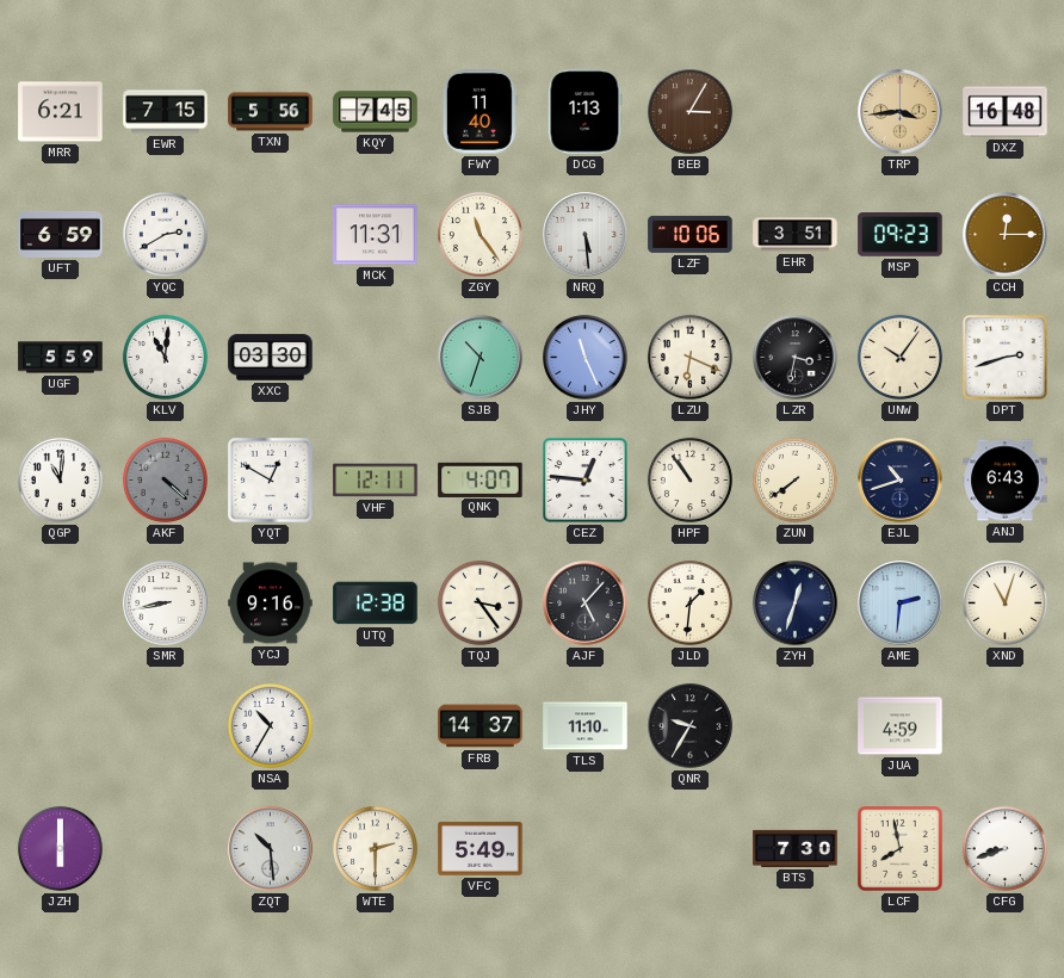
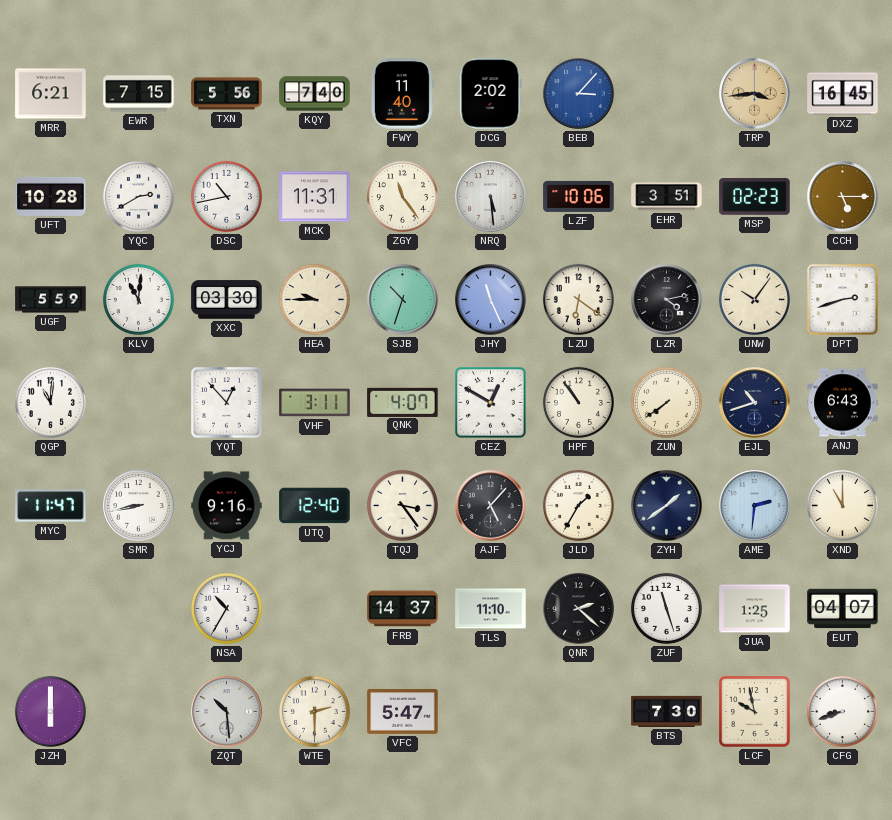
KQY: 7:45 -> 7:40
DCG: 1:13 -> 2:02
BEB: 3:05 -> 3:07
BEB dial: brown -> blue
DXZ: 16:48 -> 16:45
UFT: 6:59 -> 10:28
DSC: none -> 10:43
MSP: 09:23 -> 02:23
CCH: 12:15 -> 5:15
HEA: none -> 9:45
LZU: 6:19 -> 6:21
LZR: 3:32 -> 4:13
AKF: 4:22 -> none
YQT: 12:50 -> 12:53
VHF: 12:11 -> 3:11
CEZ: 12:46 -> 12:50
MYC: none -> 11:47
UTQ: 12:38 -> 12:40
JLD: 1:31 -> 1:35
ZYH: 12:33 -> 1:39
XND: 11:03 -> 11:00
QNR: 9:35 -> 2:22
ZUF: none -> 11:27
JUA: 4:59 -> 1:25
EUT: none -> 04:07
VFC: 5:49 -> 5:47
LCF: 7:58 -> 9:58
